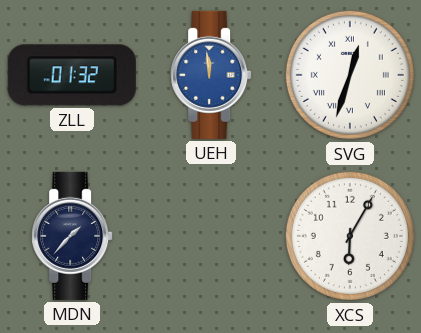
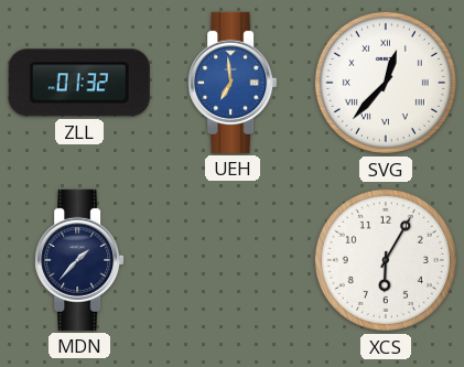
UEH: 11:59 -> 6:59
SVG: 12:33 -> 12:37
